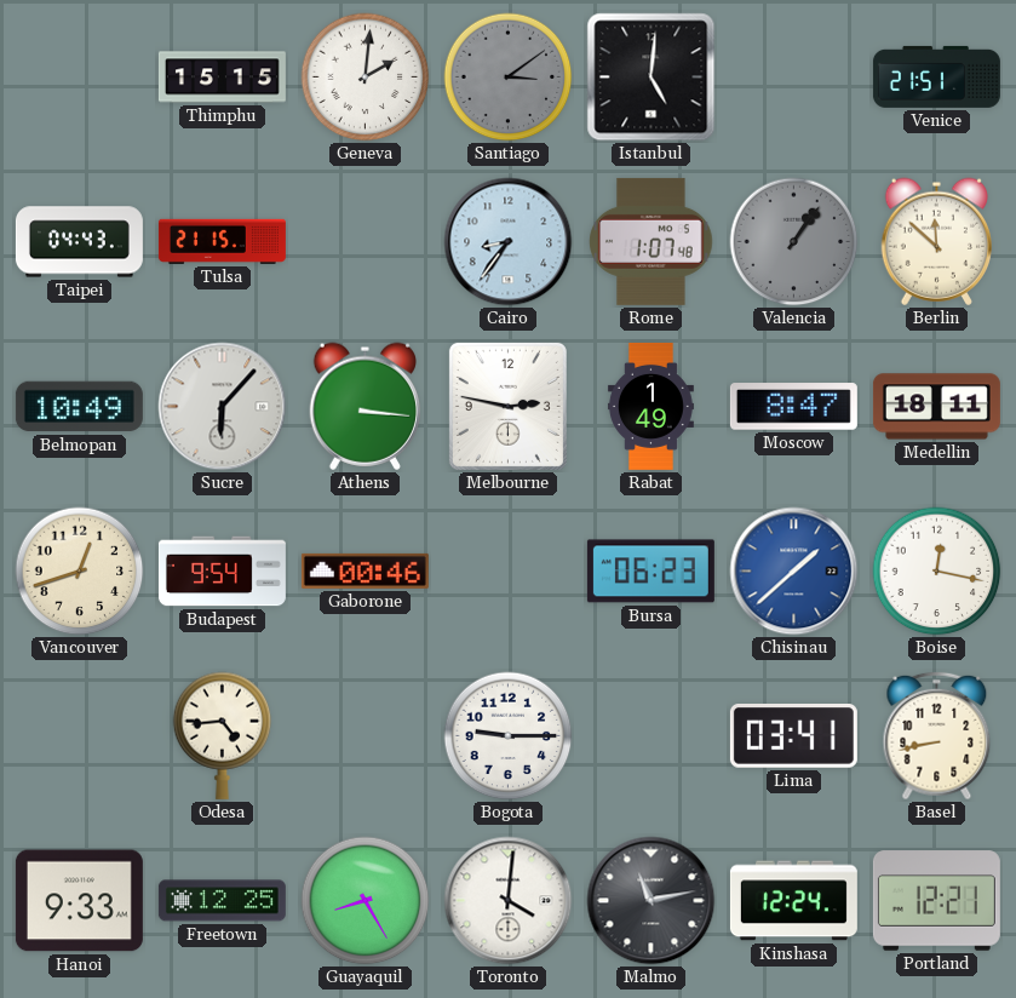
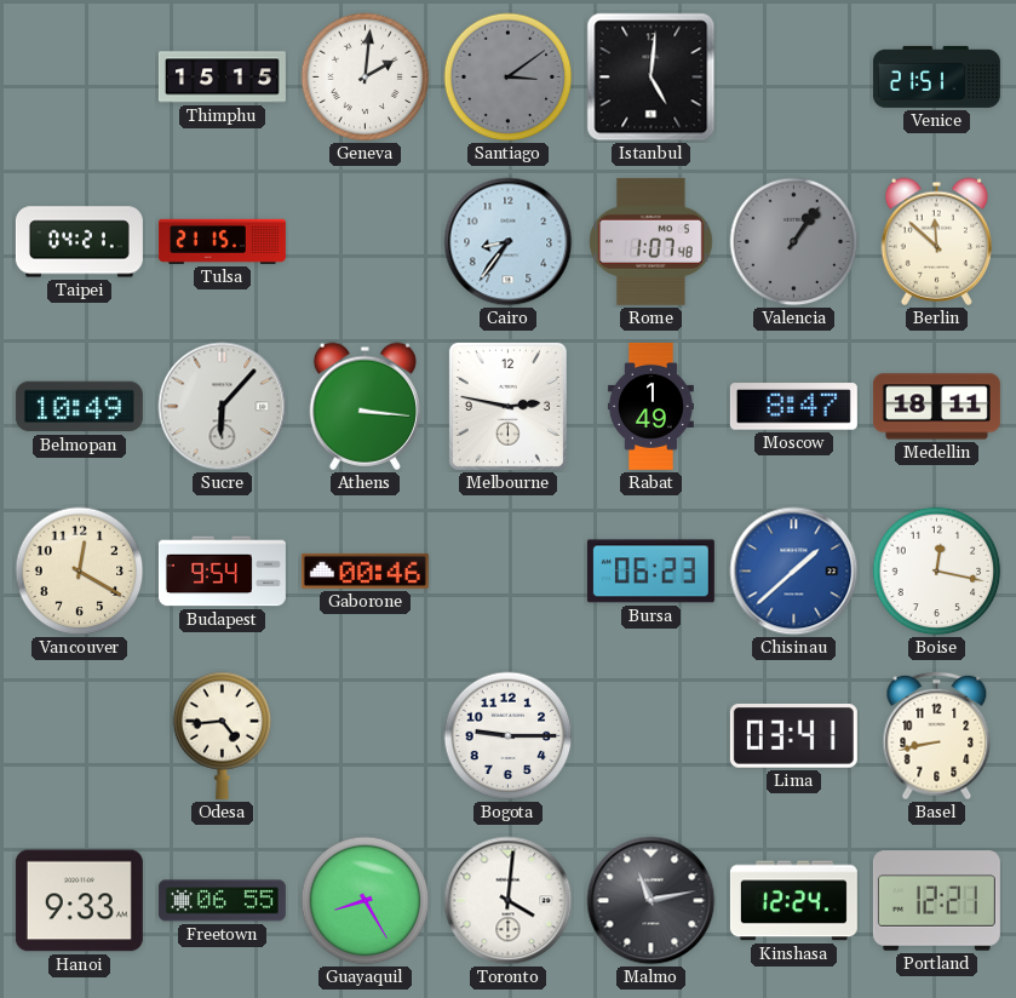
Taipei: 04:43 -> 04:21
Vancouver: 12:42 -> 12:20
Freetown: 12:25 -> 06:55
